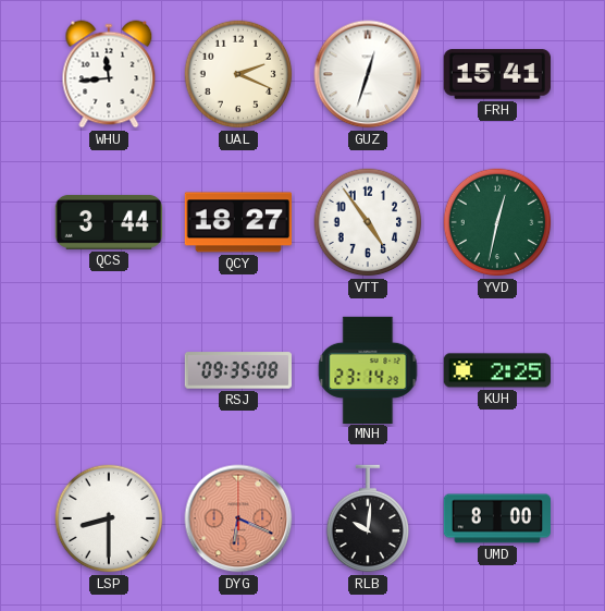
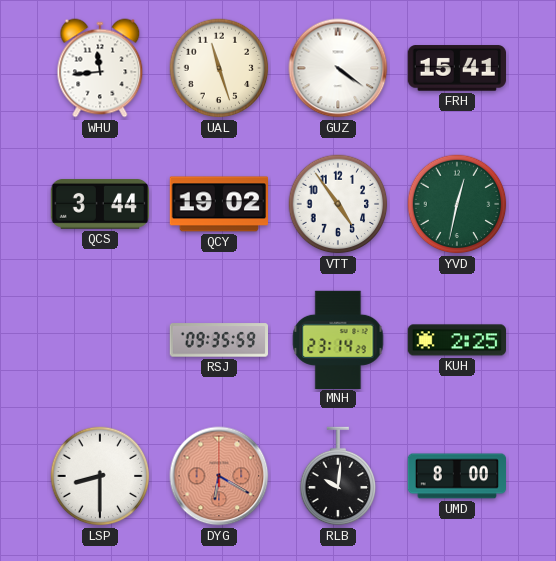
UAL: 2:19 -> 11:27
GUZ: 12:33 -> 4:21
QCY: 18:27 -> 19:02
RSJ: 09:35:08 -> 09:35:59
DYG: 6:19 -> 6:20
